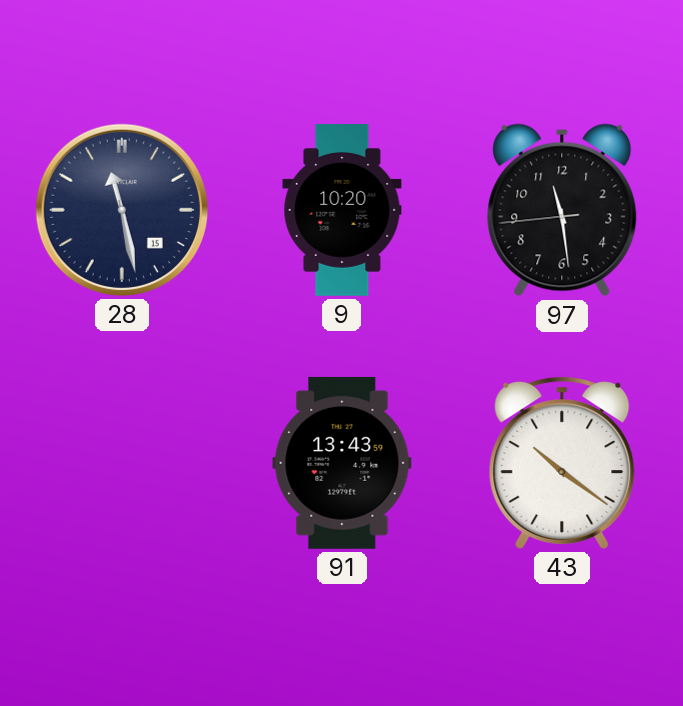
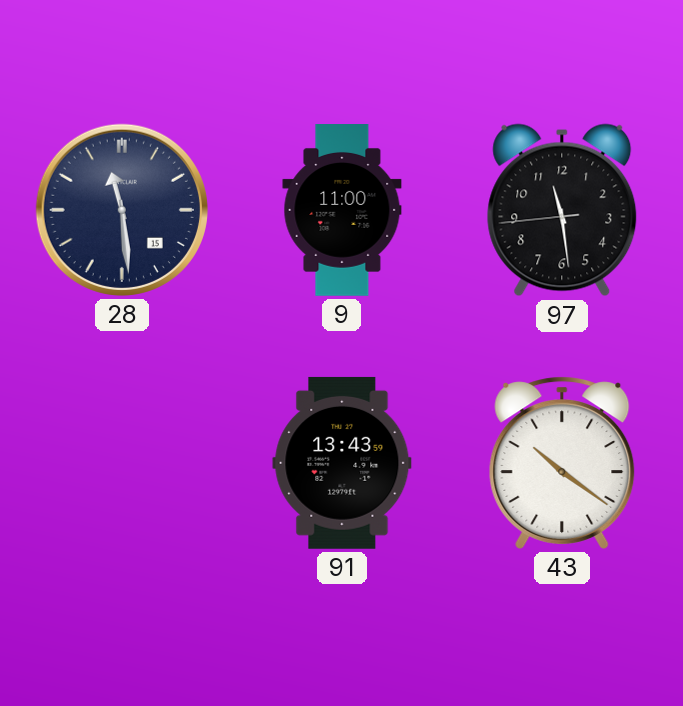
28: 11:28 -> 11:29
9: 10:20 -> 11:00
